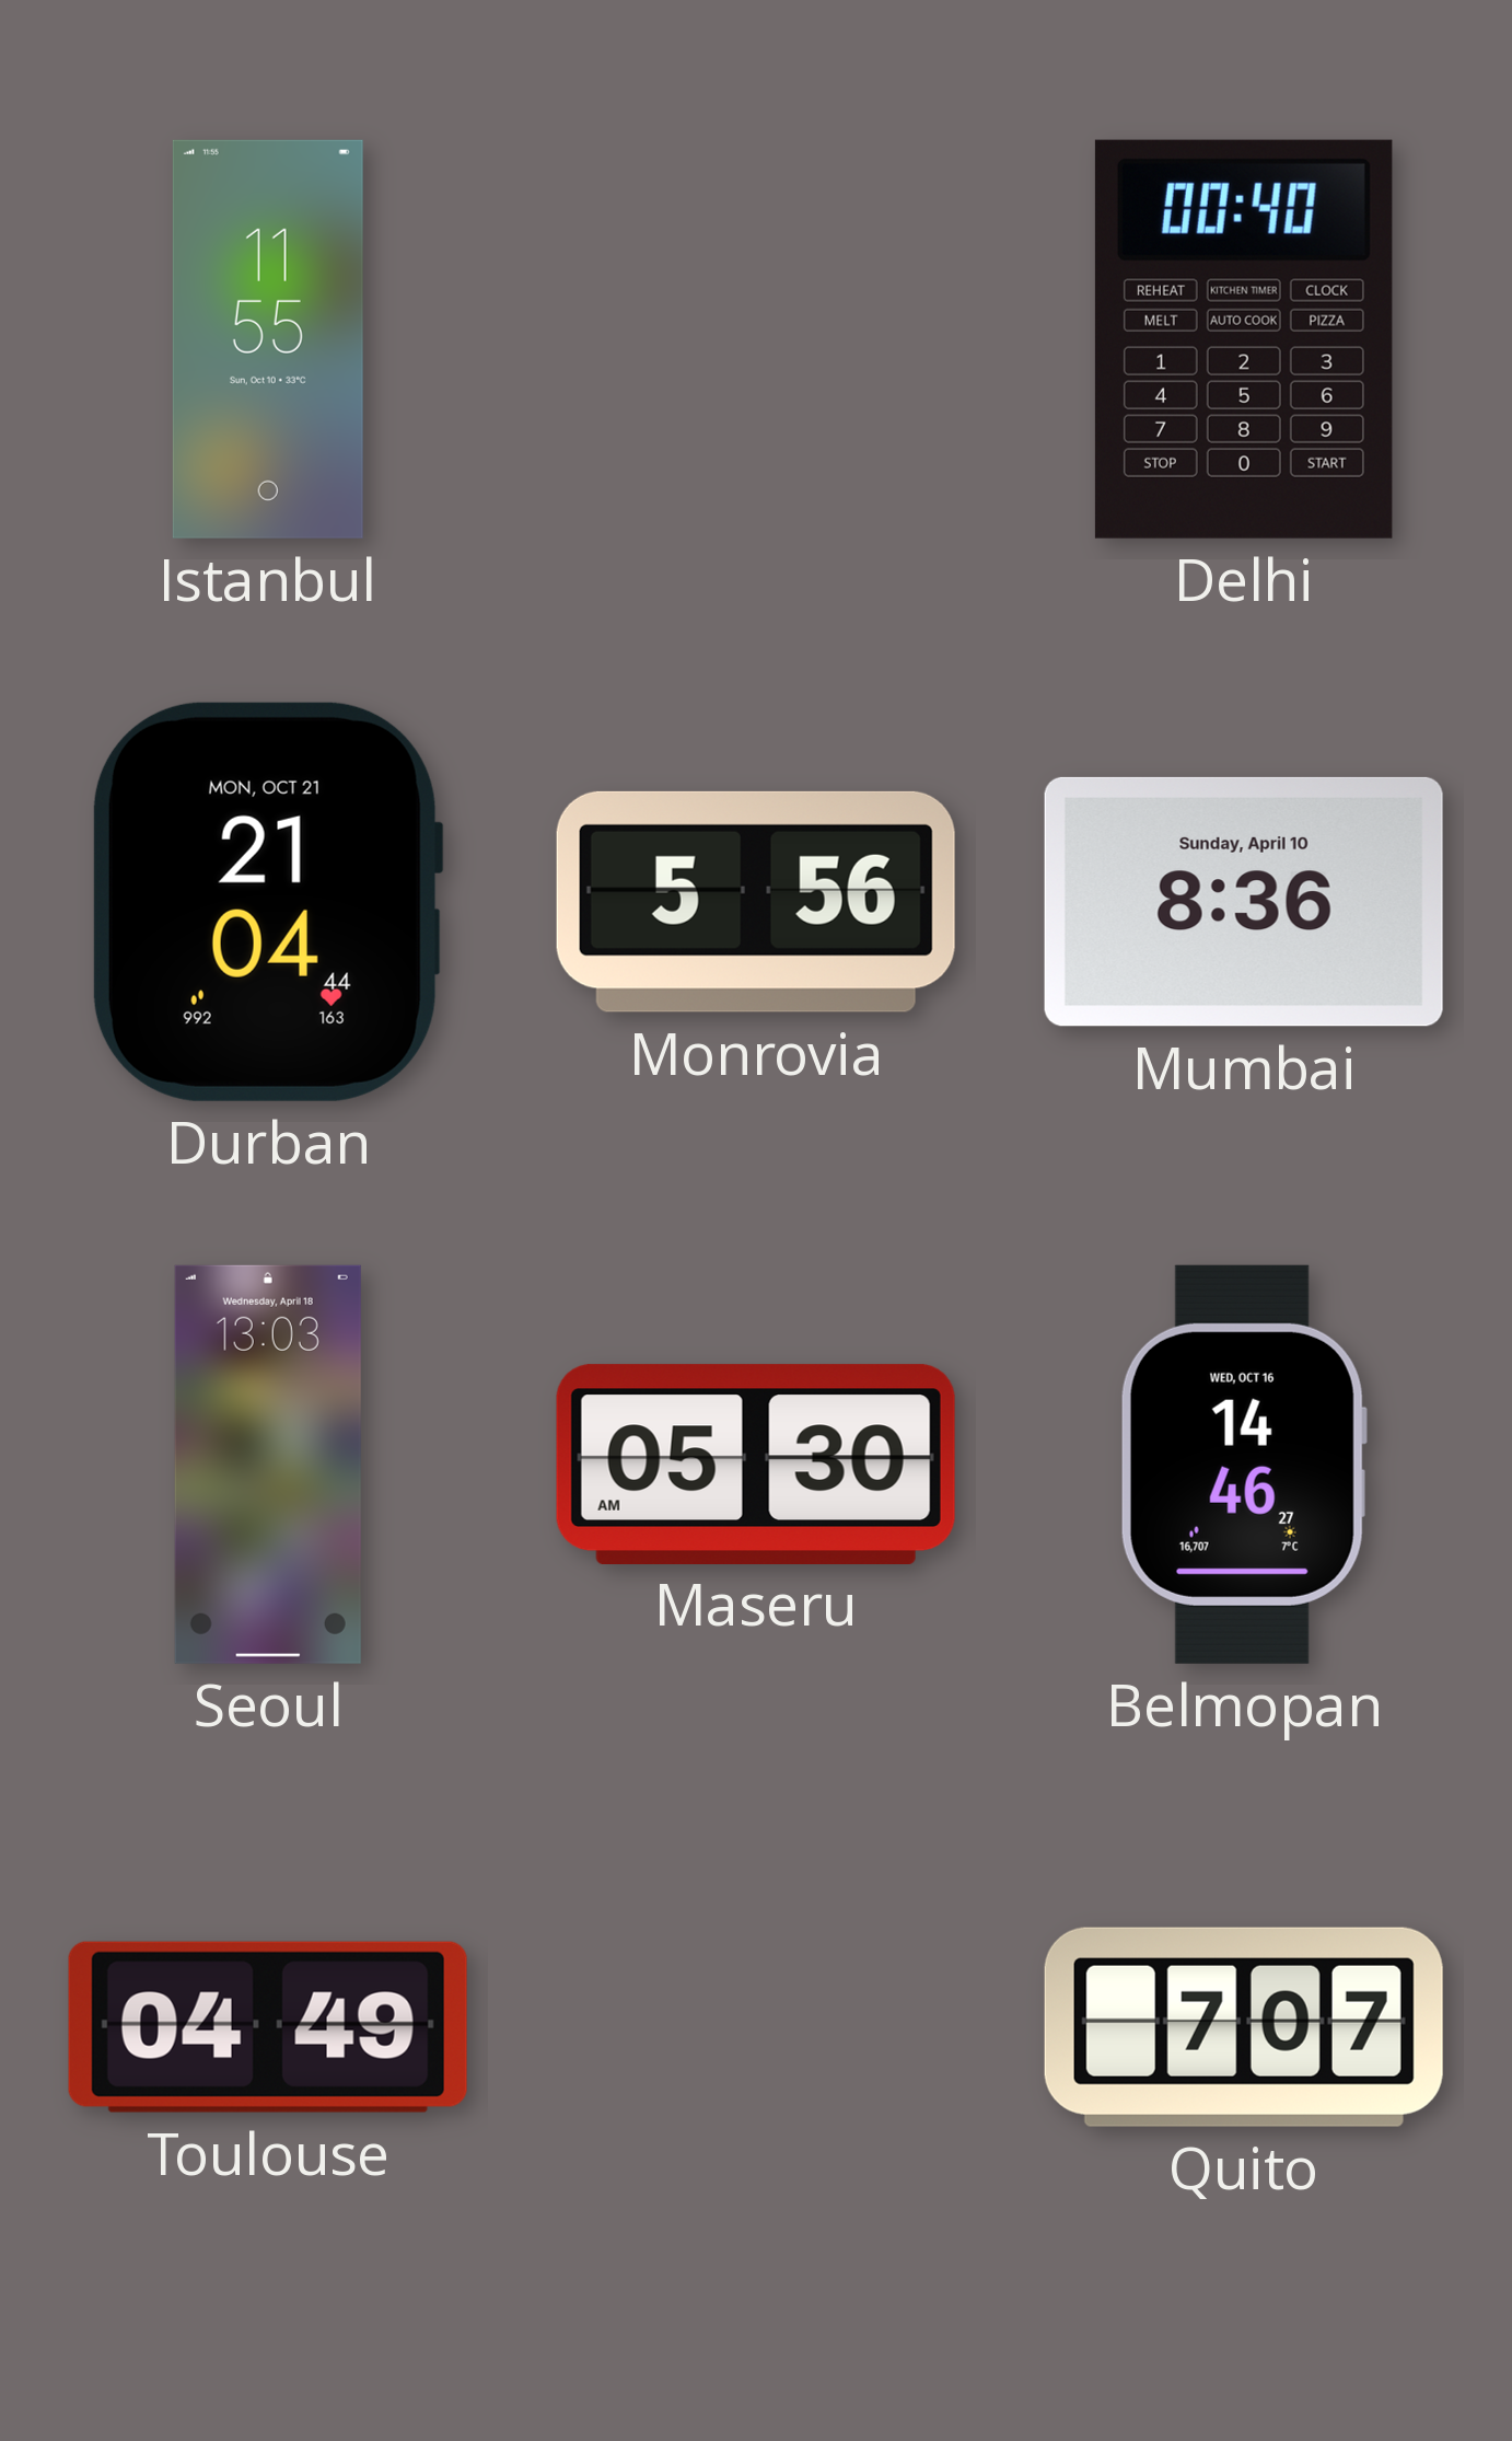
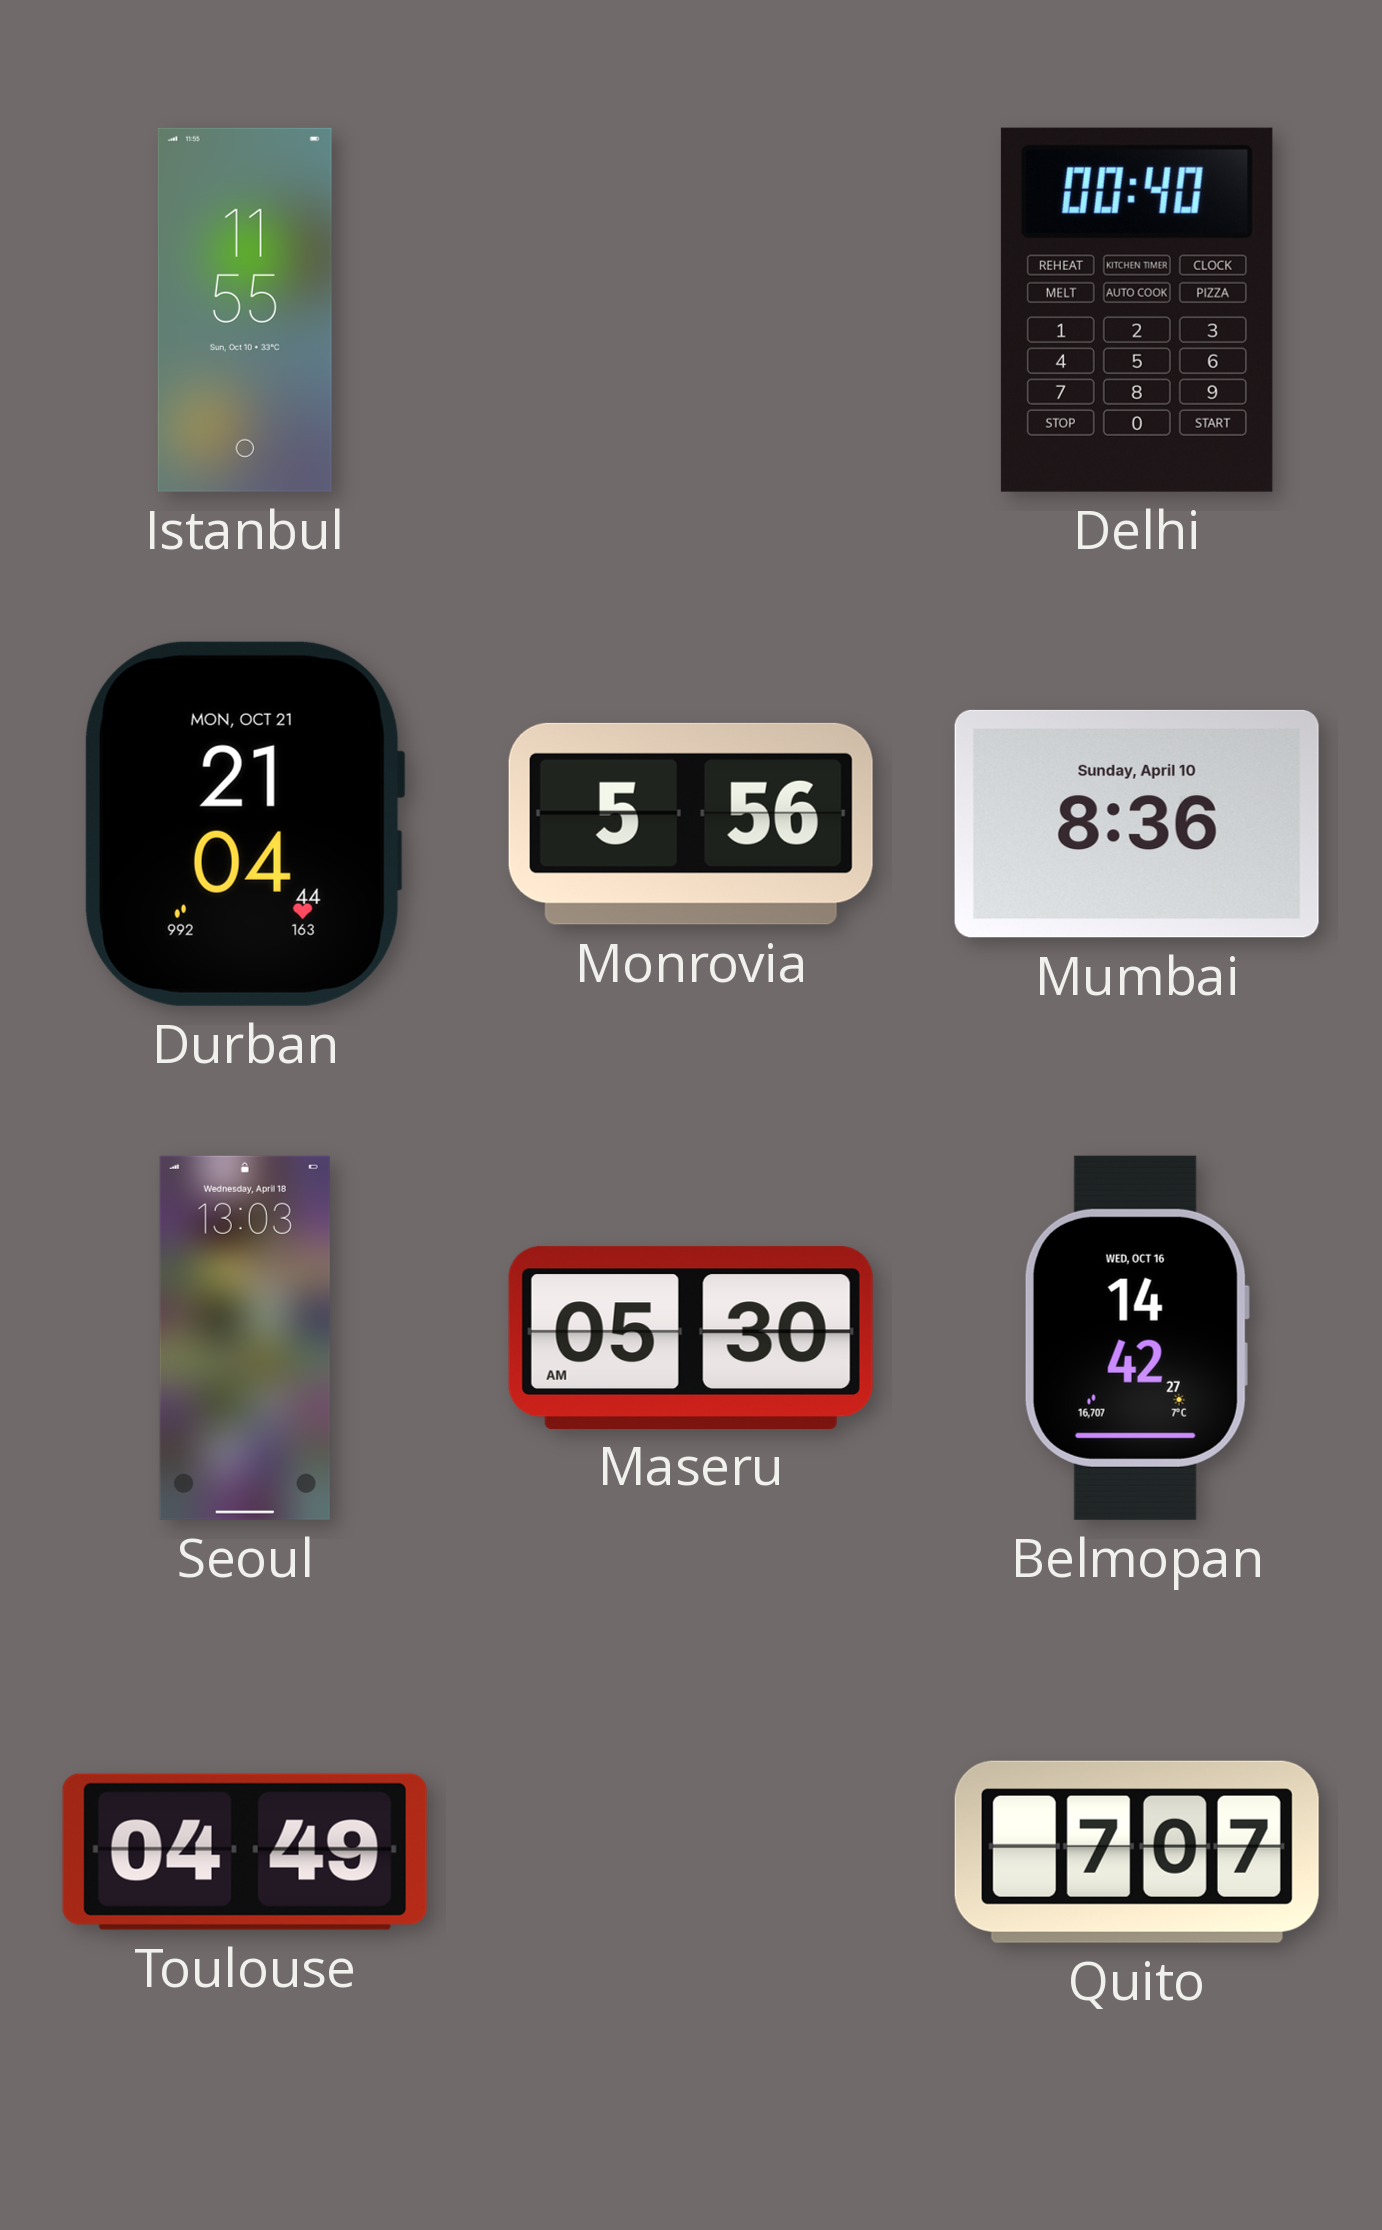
Belmopan: 14:46 -> 14:42
